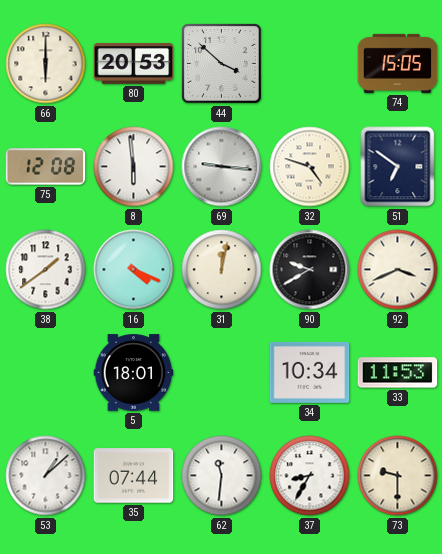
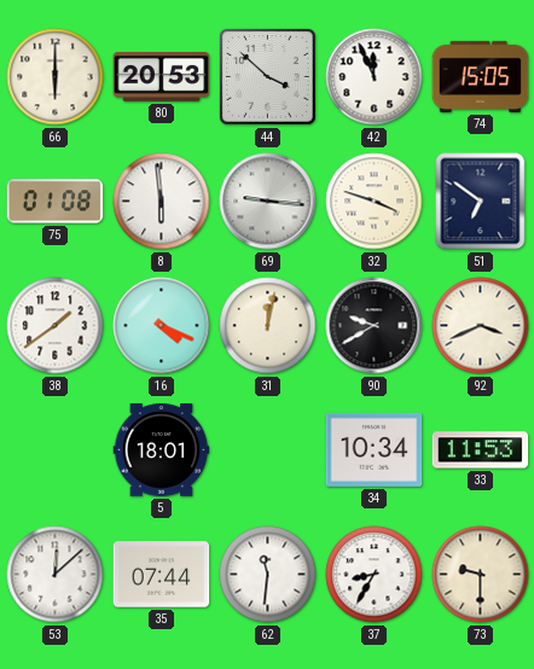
42: none -> 11:56
75: 12:08 -> 01:08
32: 4:48 -> 3:48
53: 1:08 -> 12:08
